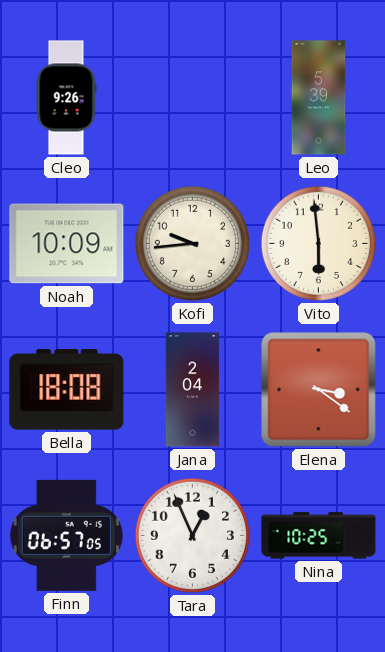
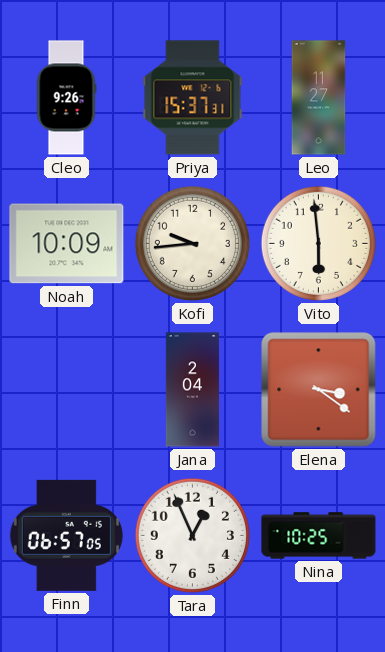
Priya: none -> 15:37
Leo: 5:39 -> 11:27
Bella: 18:08 -> none
